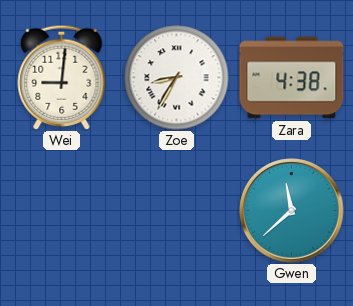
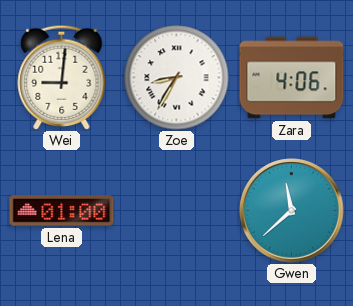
Zara: 4:38 -> 4:06
Lena: none -> 01:00
